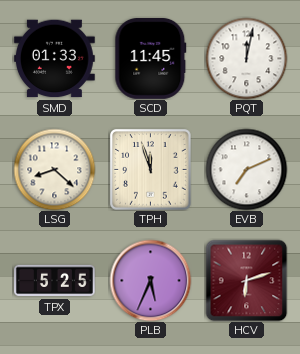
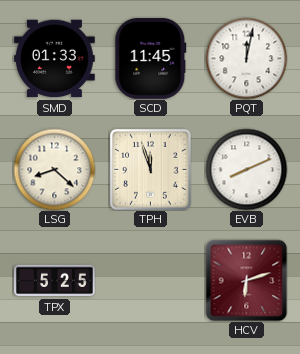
EVB: 7:11 -> 8:11
PLB: 5:34 -> none
